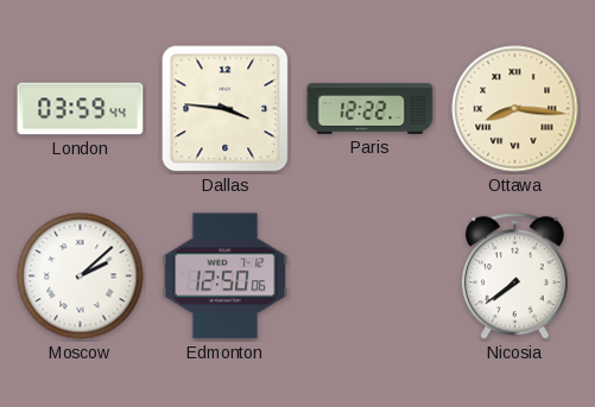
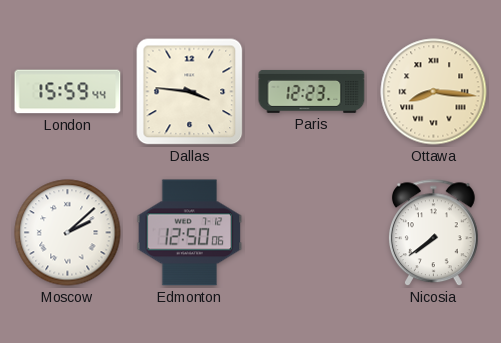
London: 03:59 -> 15:59
Paris: 12:22 -> 12:23
